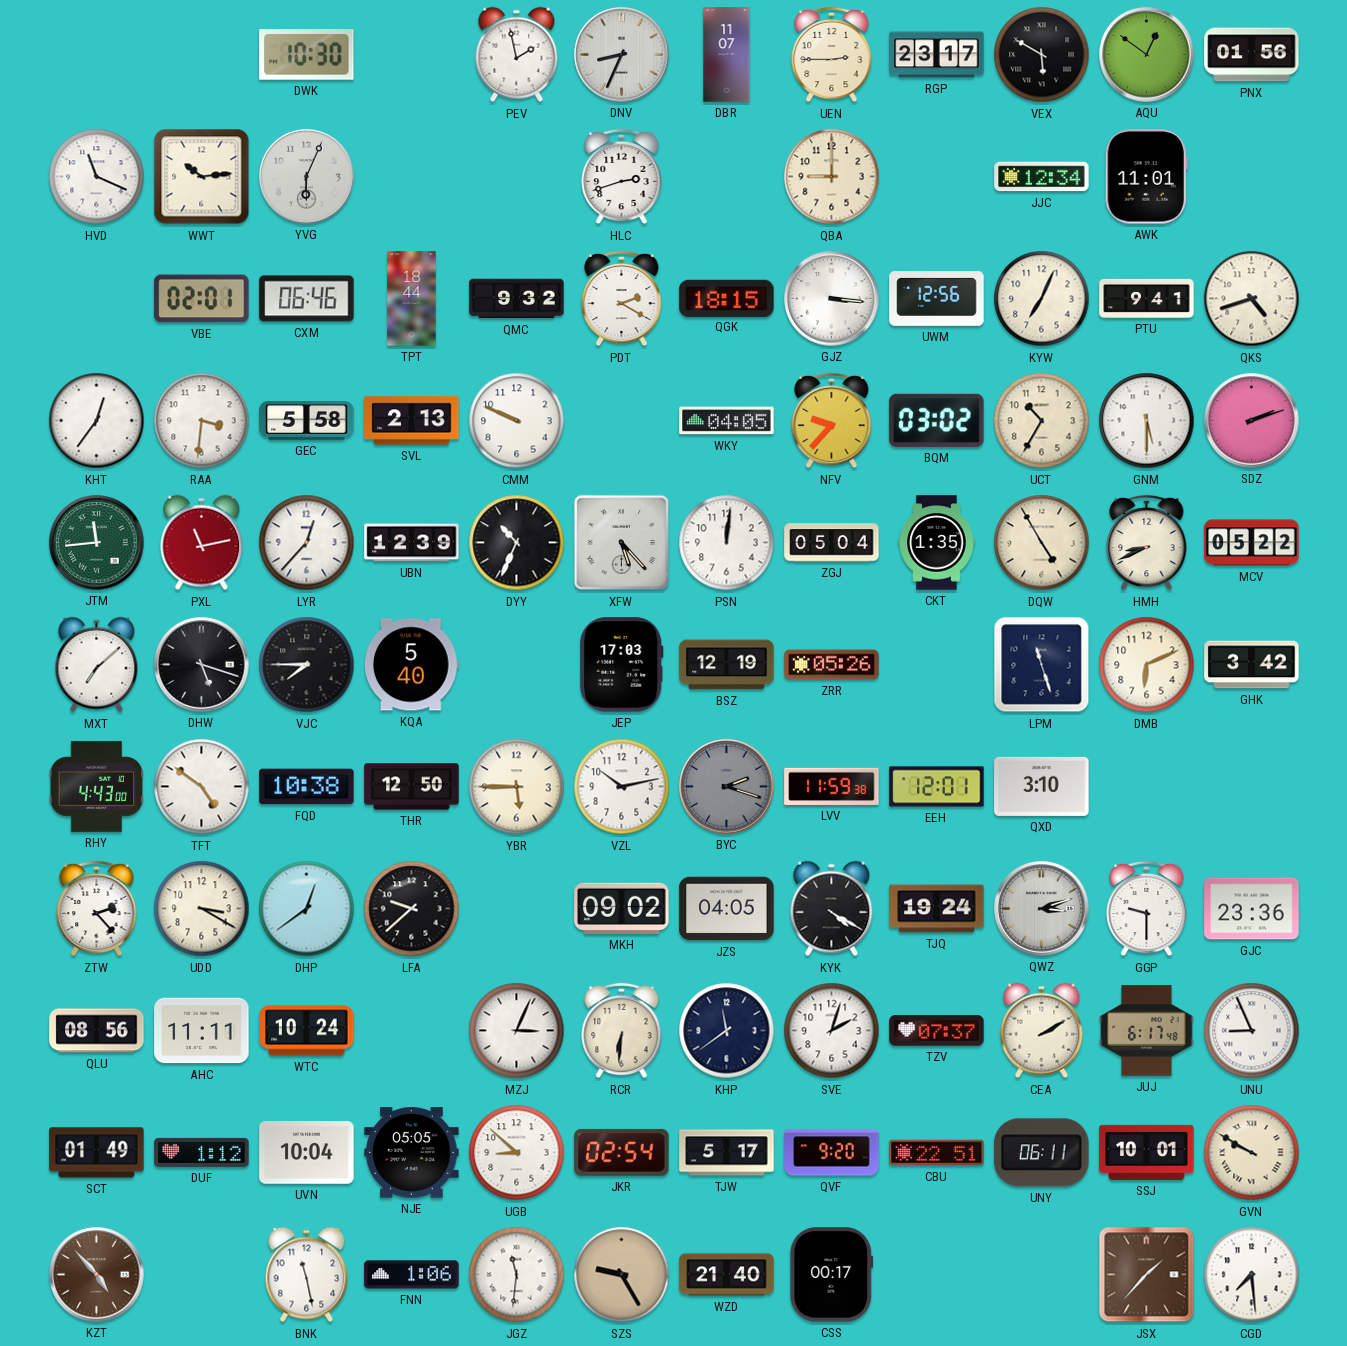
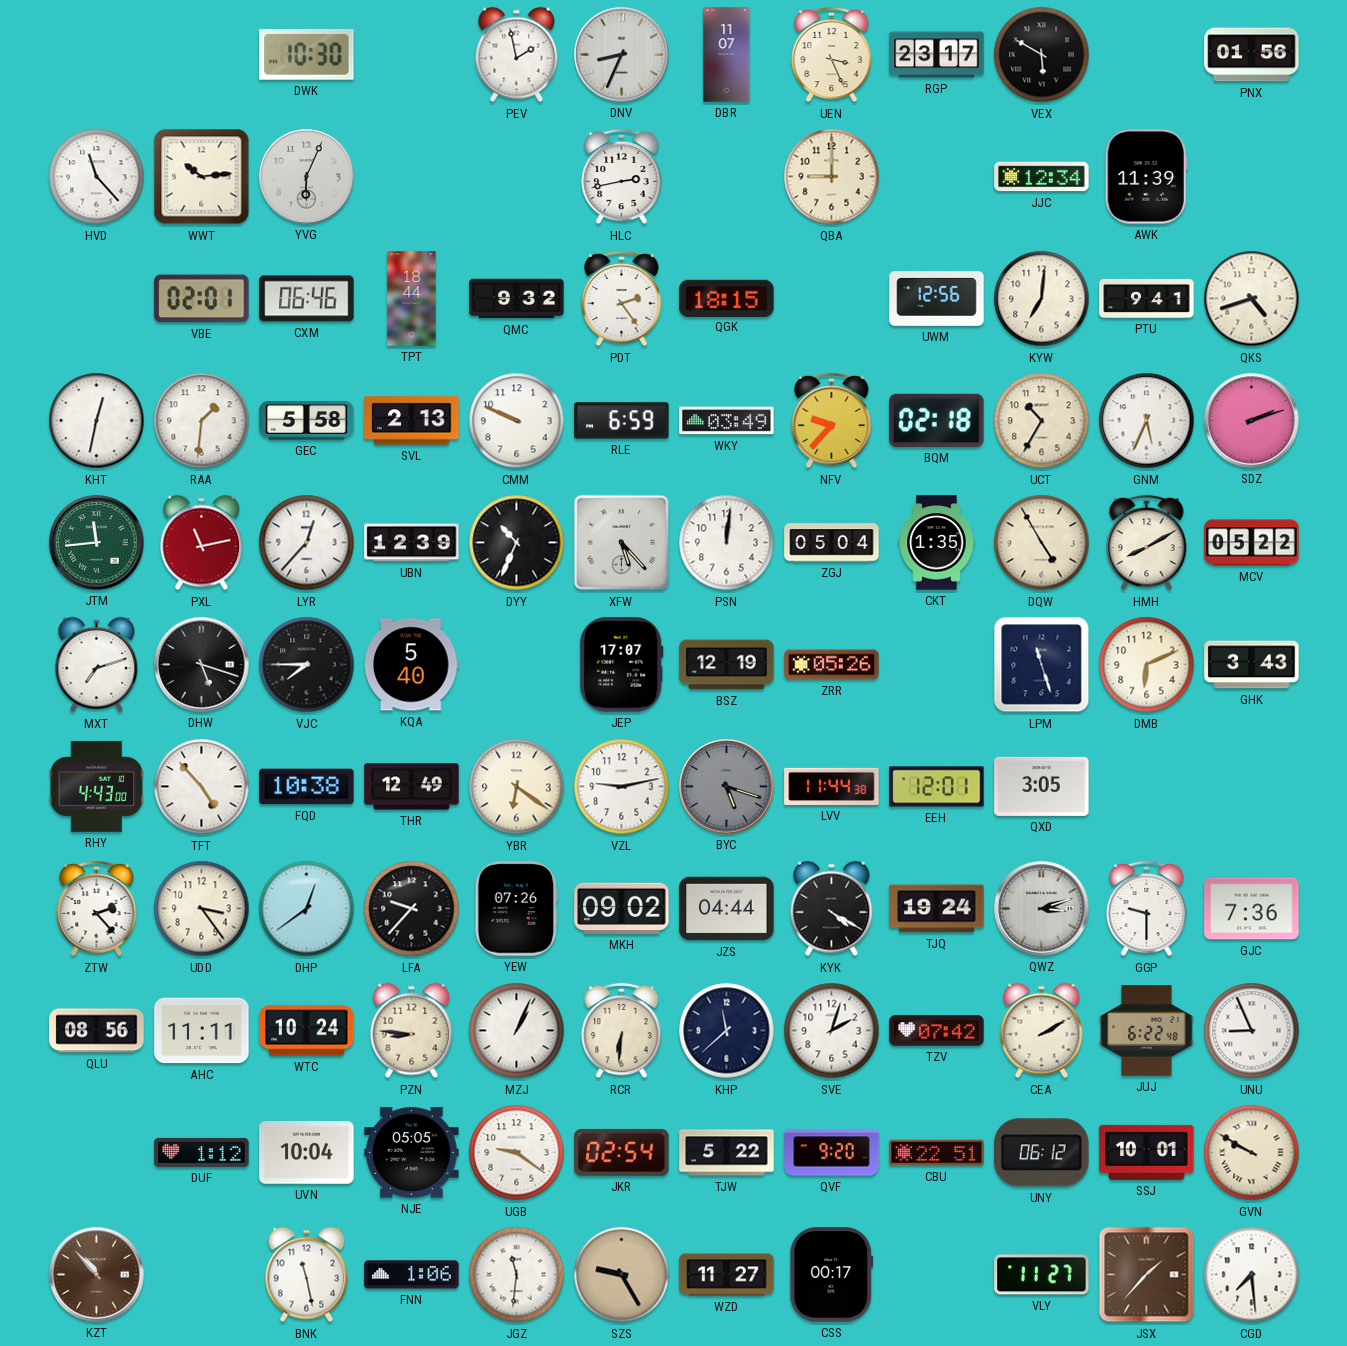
UEN: 2:45 -> 3:26
AQU: 12:51 -> none
HVD: 11:19 -> 11:23
HLC: 2:42 -> 2:43
AWK: 11:01 -> 11:39
PDT: 2:20 -> 2:24
GJZ: 3:16 -> none
KYW: 7:04 -> 7:01
KHT: 12:36 -> 12:32
RAA: 3:31 -> 1:31
RLE: none -> 6:59
WKY: 04:05 -> 03:49
BQM: 03:02 -> 02:18
GNM: 5:30 -> 5:34
HMH: 8:41 -> 8:10
MXT: 7:08 -> 7:12
JEP: 17:03 -> 17:07
GHK: 3:42 -> 3:43
TFT: 4:51 -> 4:53
THR: 12:50 -> 12:49
YBR: 5:45 -> 6:21
VZL: 10:13 -> 9:13
BYC: 2:18 -> 5:18
LVV: 11:59 -> 11:44
QXD: 3:10 -> 3:05
UDD: 3:20 -> 3:24
LFA: 9:38 -> 9:37
YEW: none -> 07:26
JZS: 04:05 -> 04:44
GJC: 23:36 -> 7:36
PZN: none -> 8:46
MZJ: 3:04 -> 1:04
KHP: 11:39 -> 11:38
TZV: 07:37 -> 07:42
JUJ: 6:17 -> 6:22
SCT: 01:49 -> none
UGB: 8:52 -> 9:21
TJW: 5:17 -> 5:22
UNY: 06:11 -> 06:12
KZT: 4:53 -> 10:53
WZD: 21:40 -> 11:27
VLY: none -> 11:27
